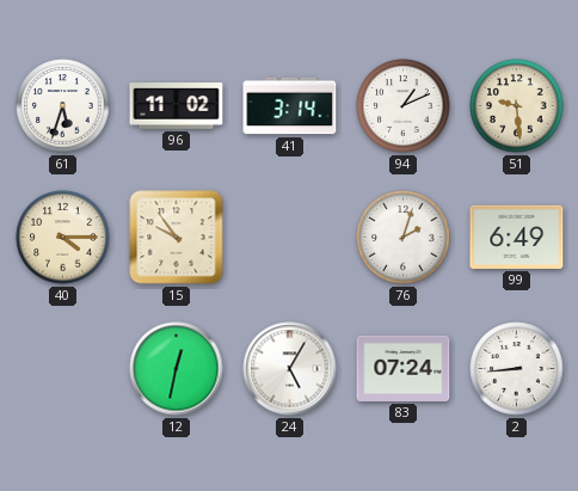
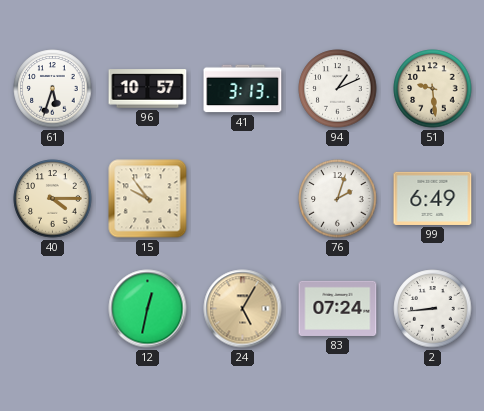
96: 11:02 -> 10:57
41: 3:14 -> 3:13
24 dial: white -> champagne
